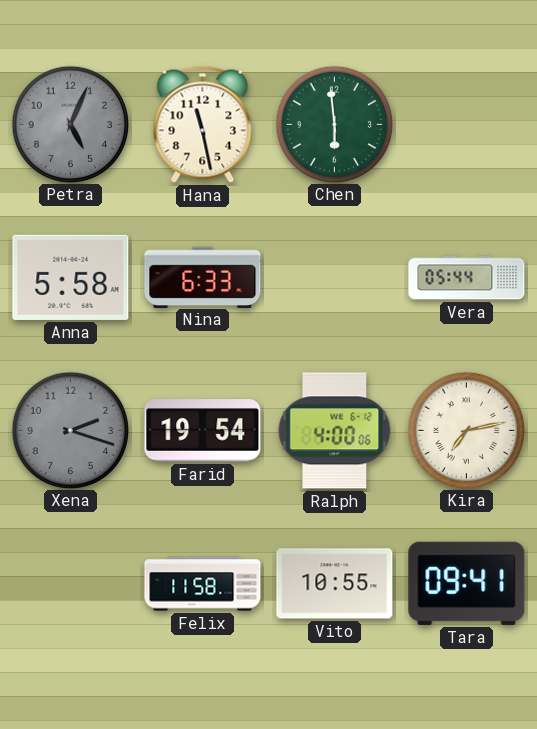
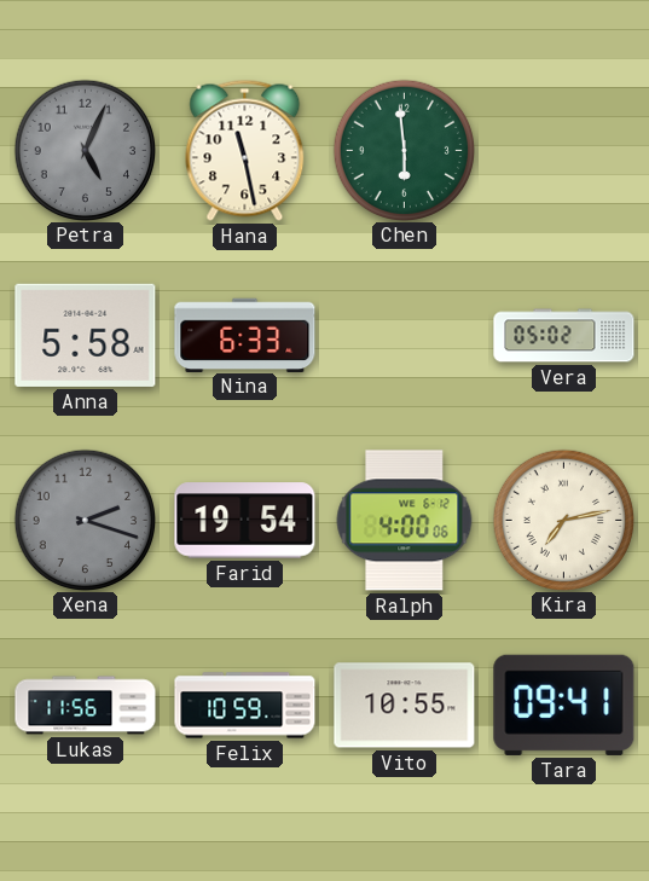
Vera: 05:44 -> 05:02
Lukas: none -> 11:56
Felix: 11:58 -> 10:59
